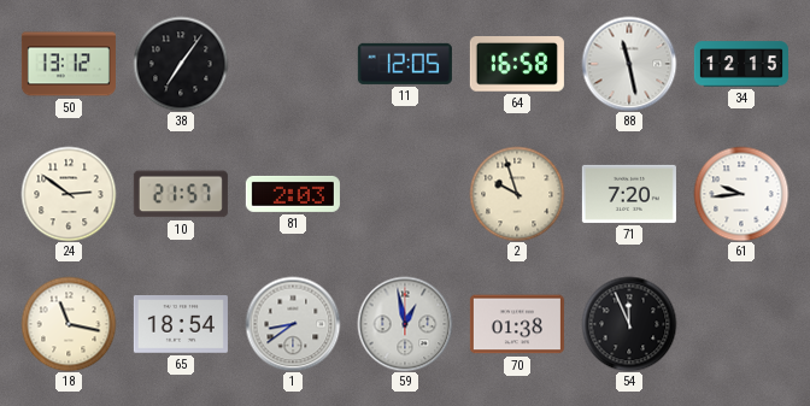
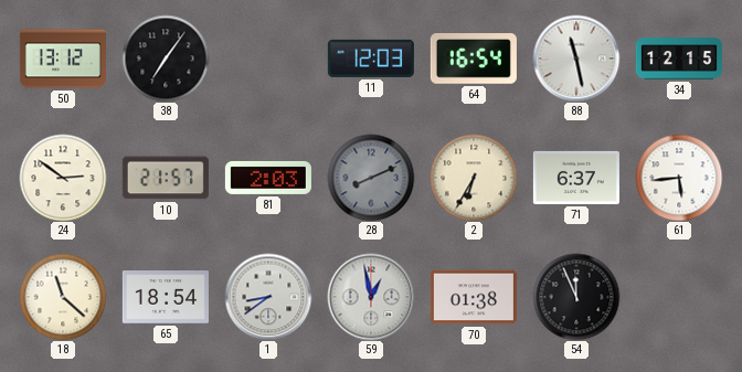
11: 12:05 -> 12:03
64: 16:58 -> 16:54
28: none -> 8:11
2: 9:57 -> 6:35
71: 7:20 -> 6:37
61: 9:44 -> 5:44
18: 11:17 -> 11:22
